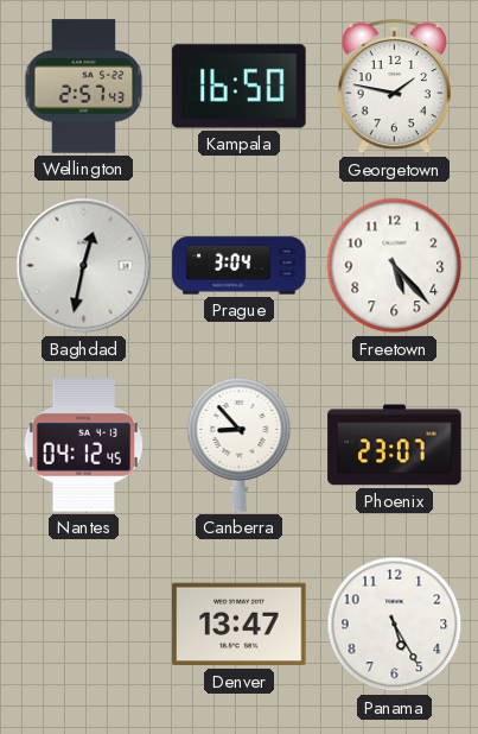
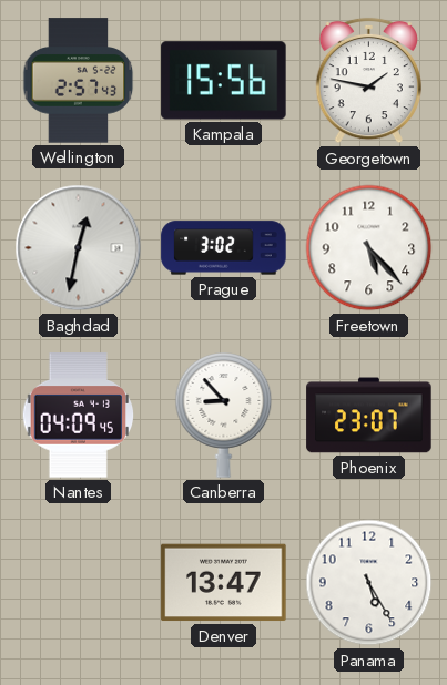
Kampala: 16:50 -> 15:56
Prague: 3:04 -> 3:02
Nantes: 04:12 -> 04:09
